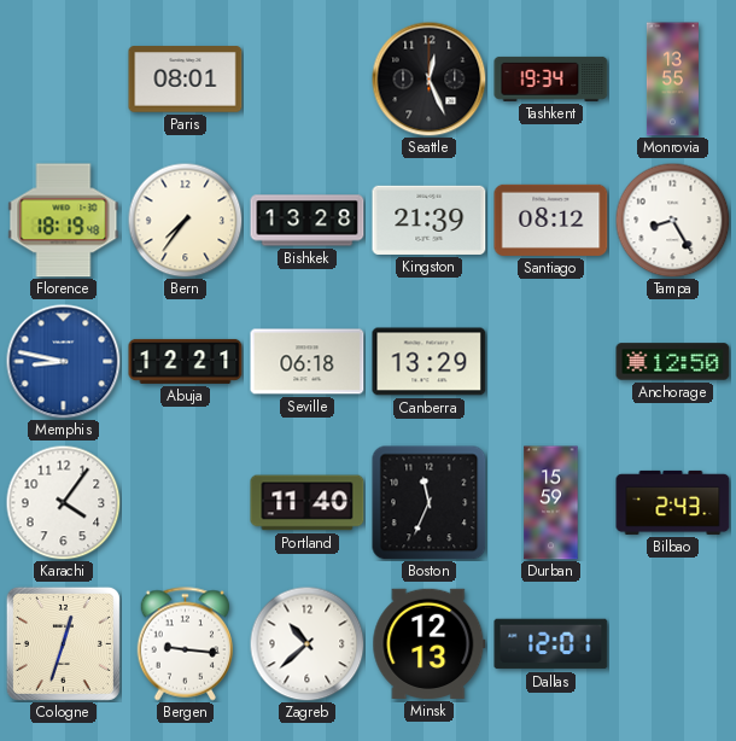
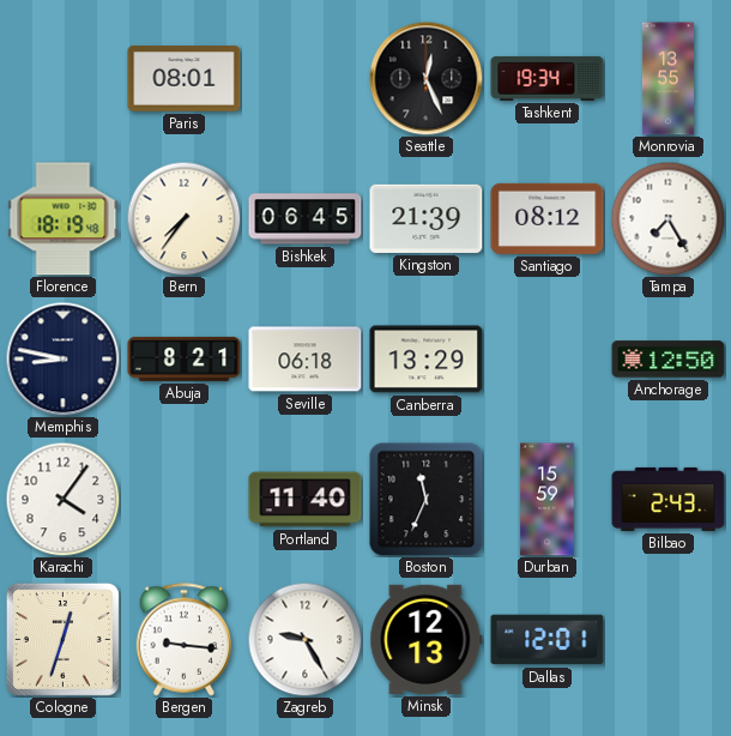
Bishkek: 13:28 -> 06:45
Tampa: 8:25 -> 7:25
Memphis dial: blue -> navy
Abuja: 12:21 -> 8:21
Zagreb: 10:38 -> 9:25
